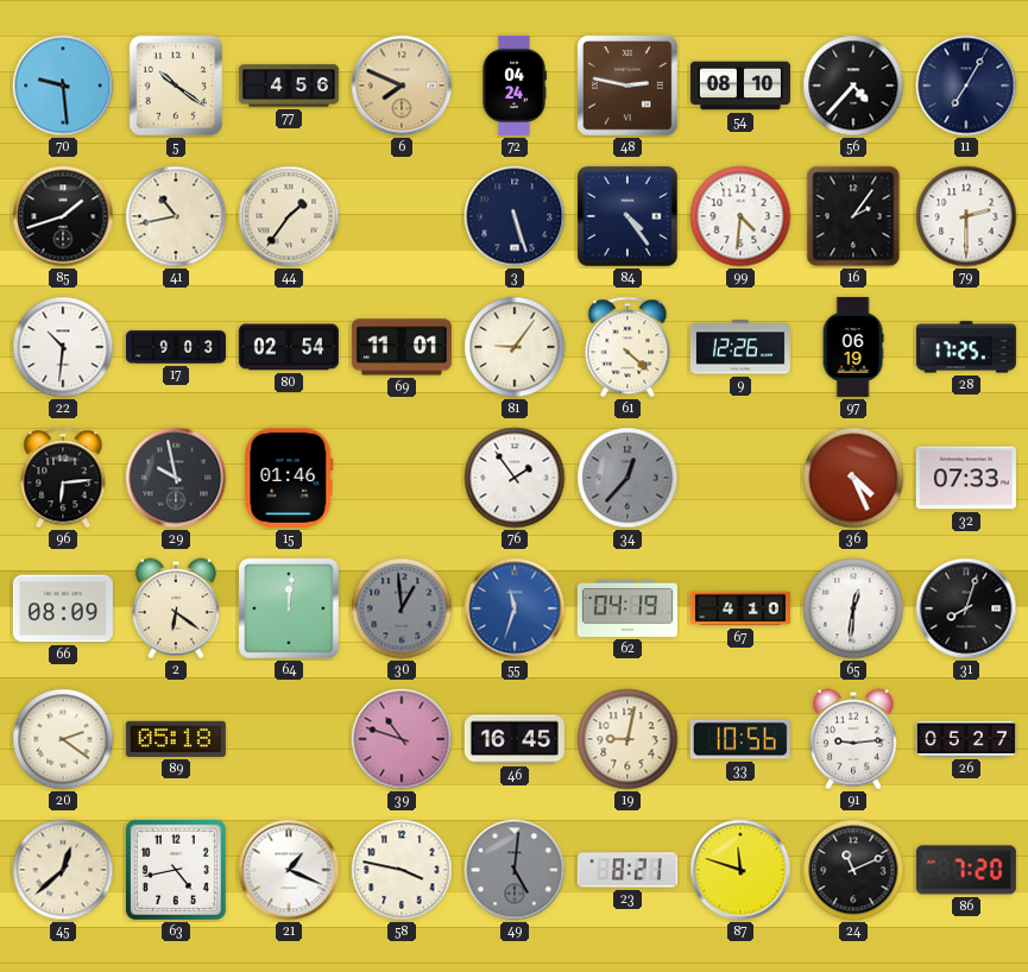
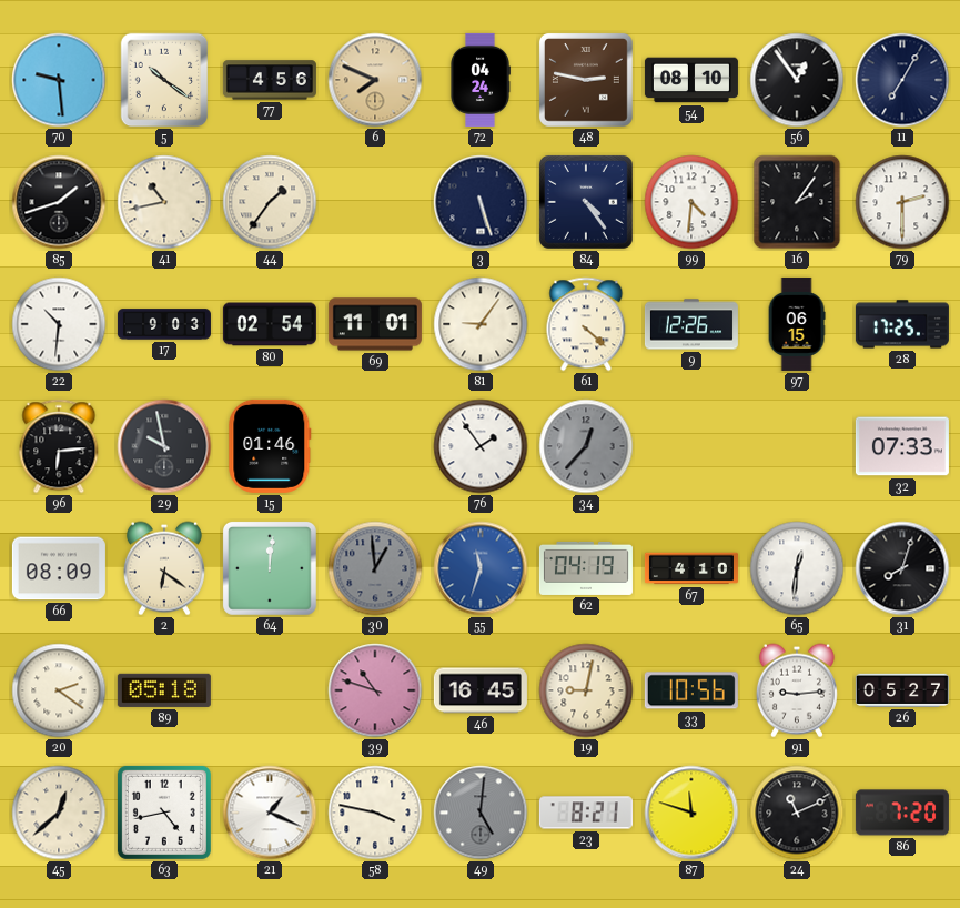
56: 4:37 -> 12:54
97: 06:19 -> 06:15
36: 4:26 -> none
